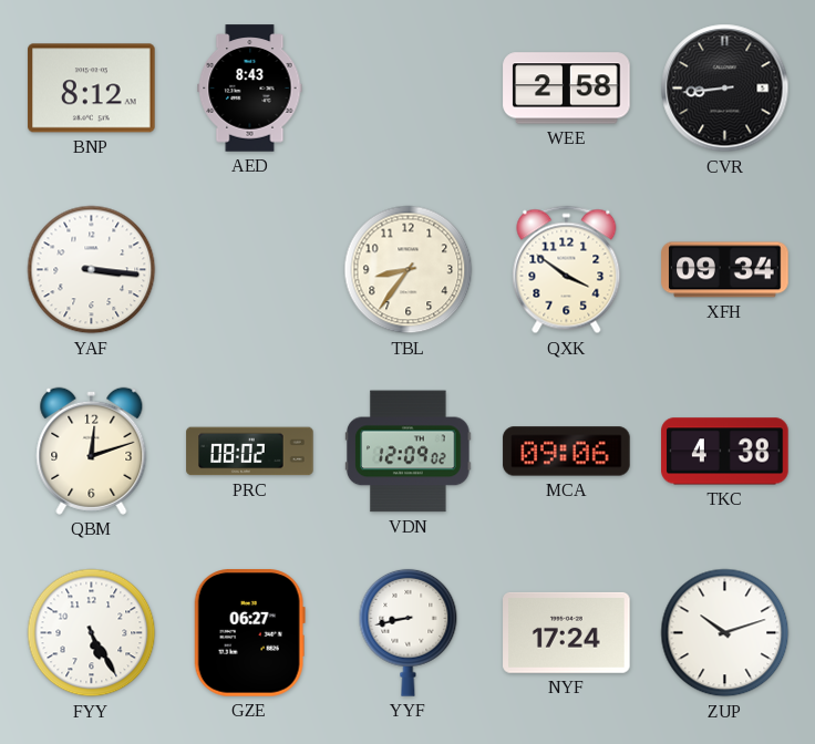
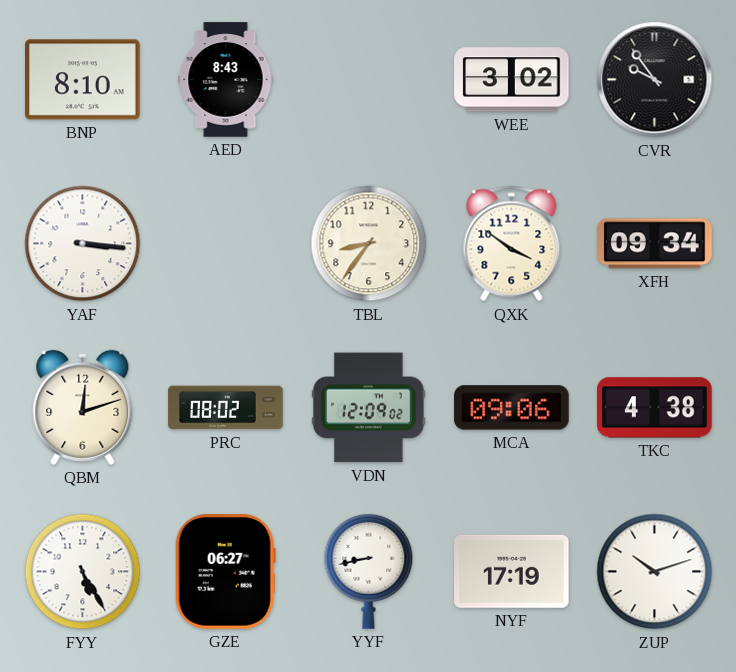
BNP: 8:12 -> 8:10
WEE: 2:58 -> 3:02
CVR: 8:44 -> 9:54
NYF: 17:24 -> 17:19
